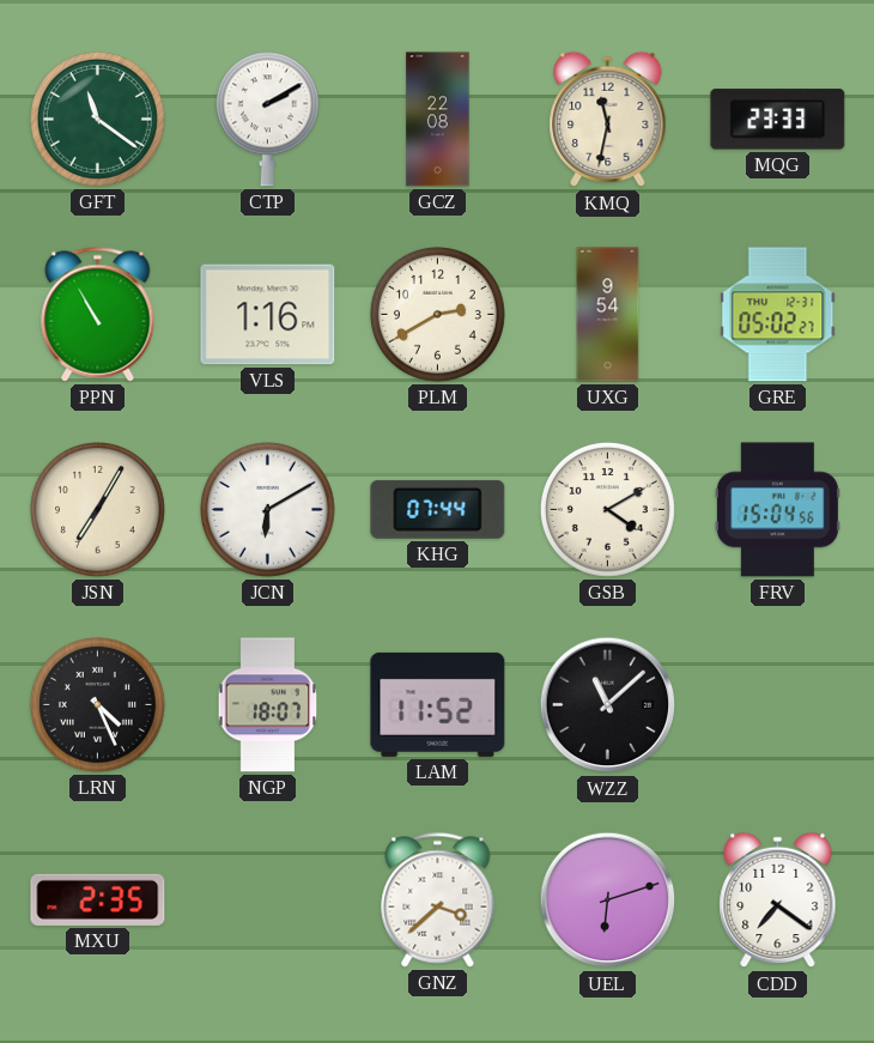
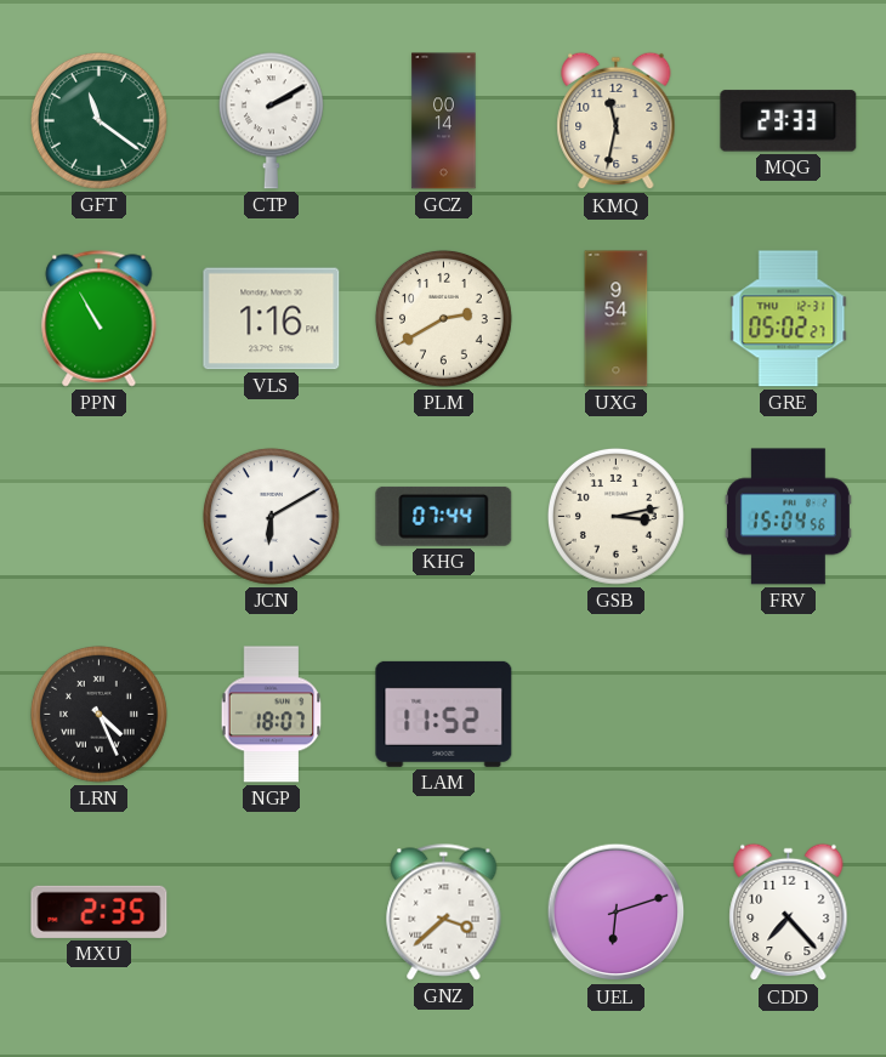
GCZ: 22:08 -> 00:14
JSN: 7:05 -> none
GSB: 4:10 -> 3:13
WZZ: 11:08 -> none
CDD: 7:21 -> 7:23
